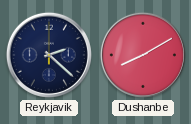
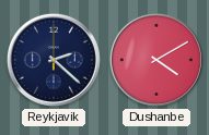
Dushanbe: 8:10 -> 4:10
